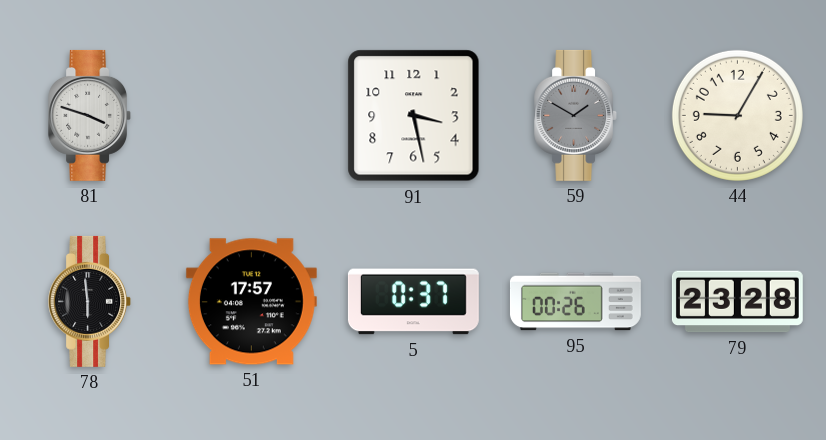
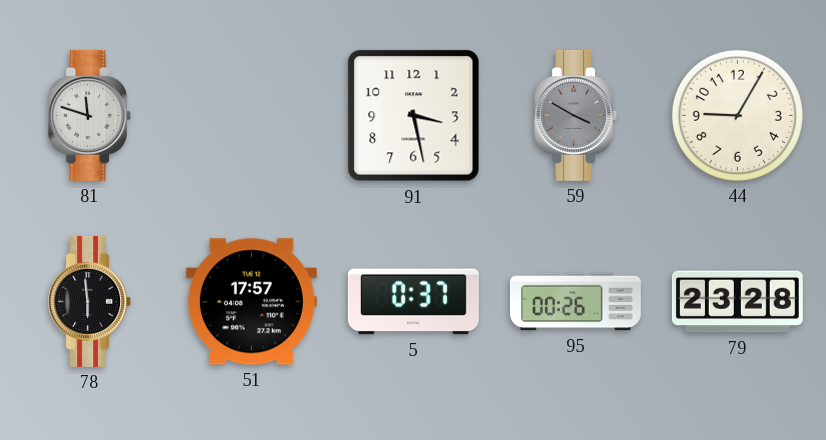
81: 3:48 -> 11:48
59: 1:50 -> 3:50
